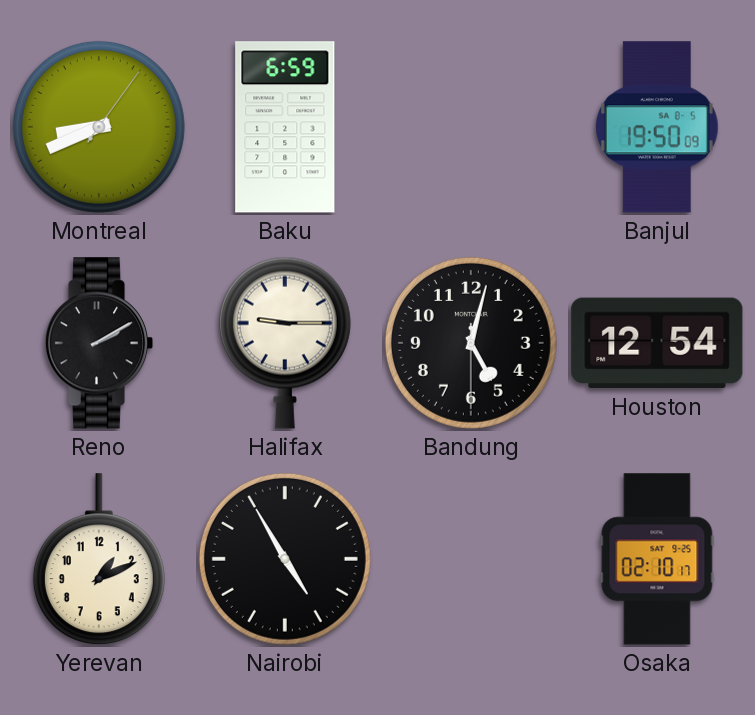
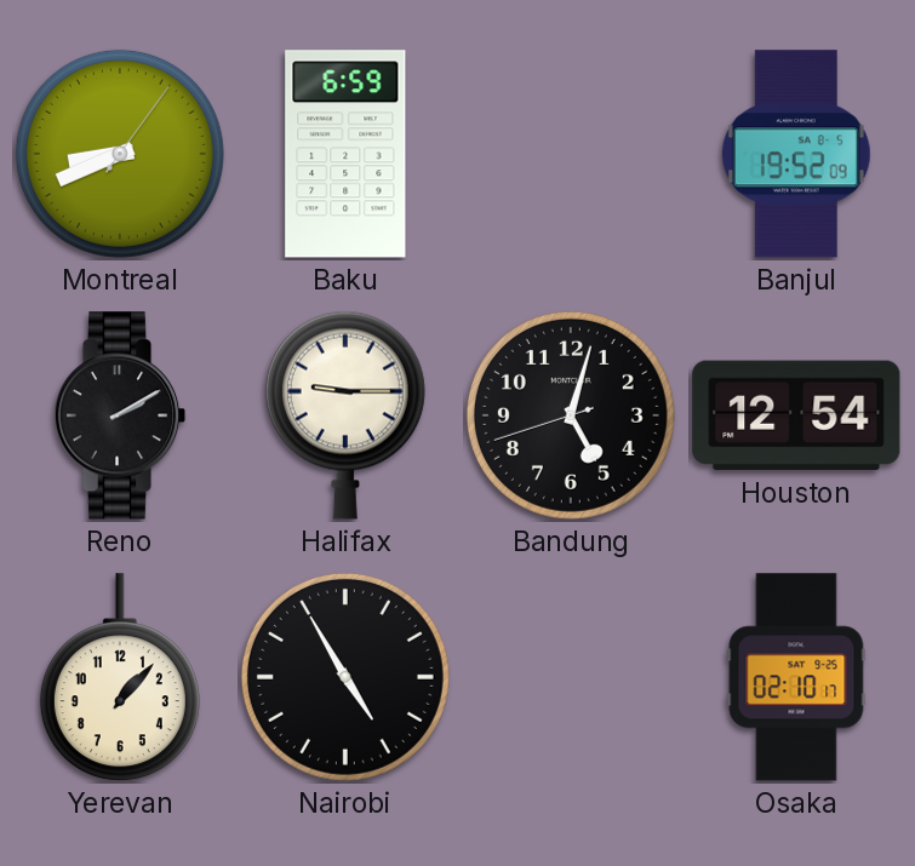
Banjul: 19:50 -> 19:52
Bandung: 5:02:30 -> 5:02:42
Yerevan: 1:11 -> 1:07
